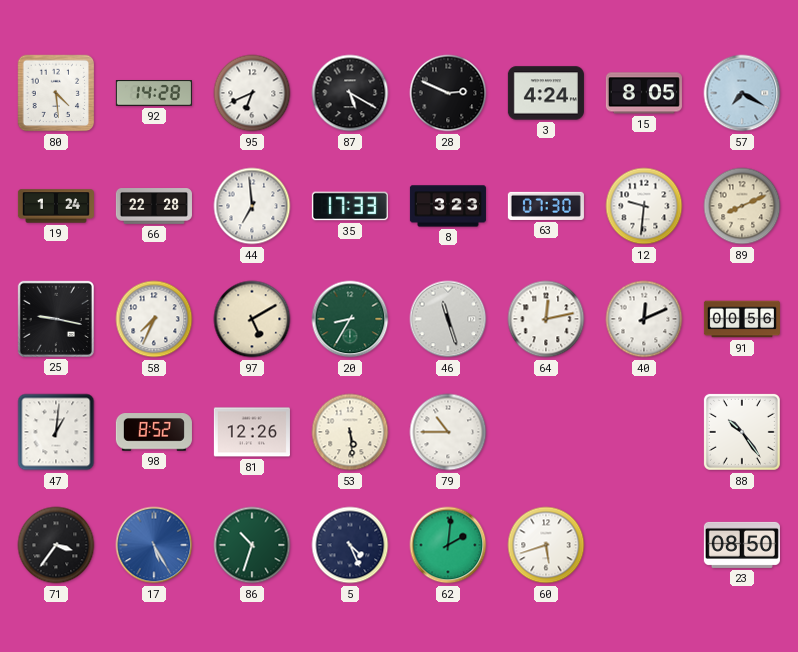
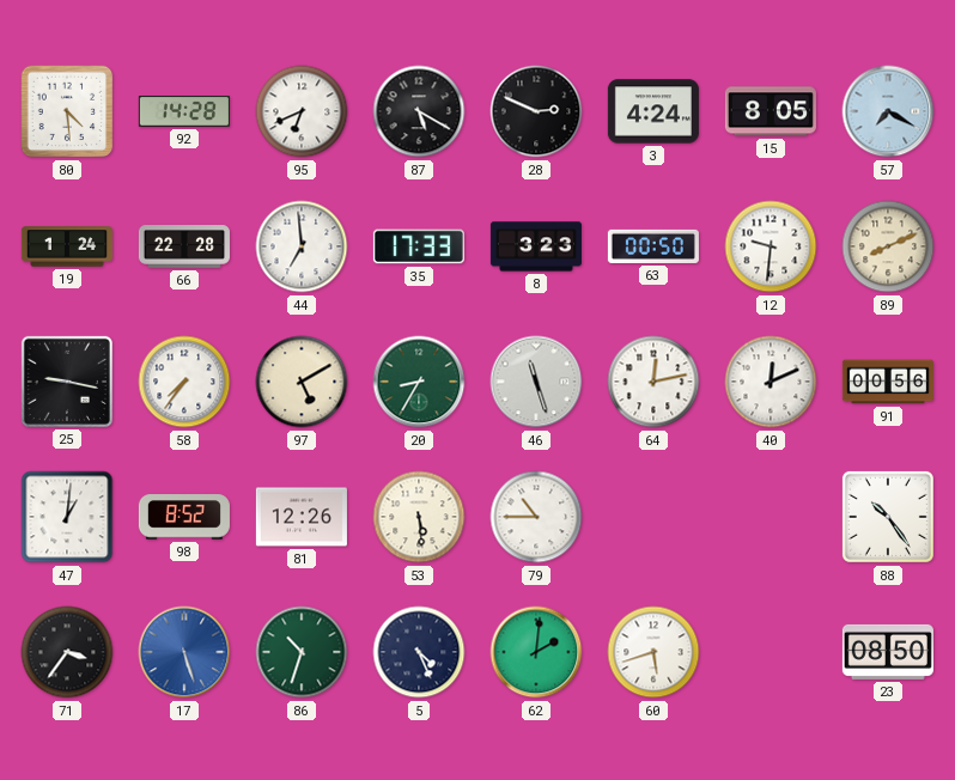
63: 07:30 -> 00:50
58: 7:34 -> 7:36
17: 5:25 -> 5:27
